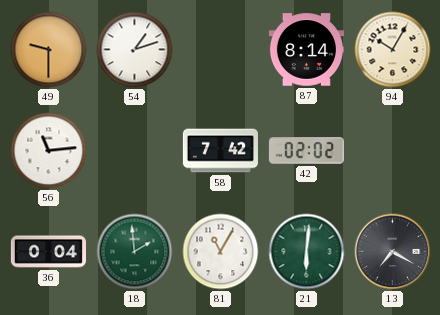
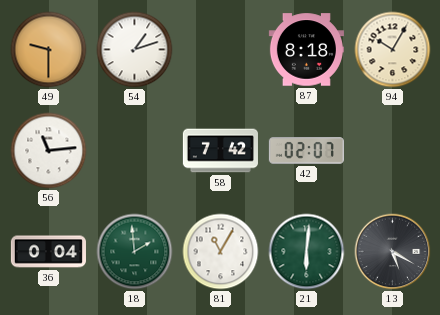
87: 8:14 -> 8:18
42: 02:02 -> 02:07
13: 7:20 -> 5:20
